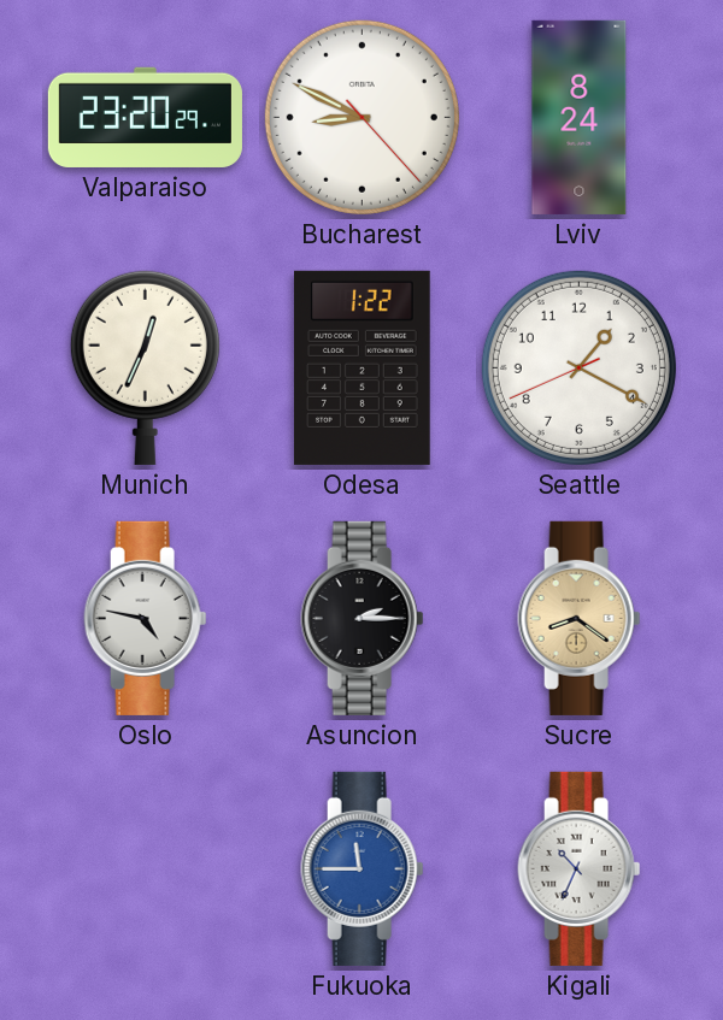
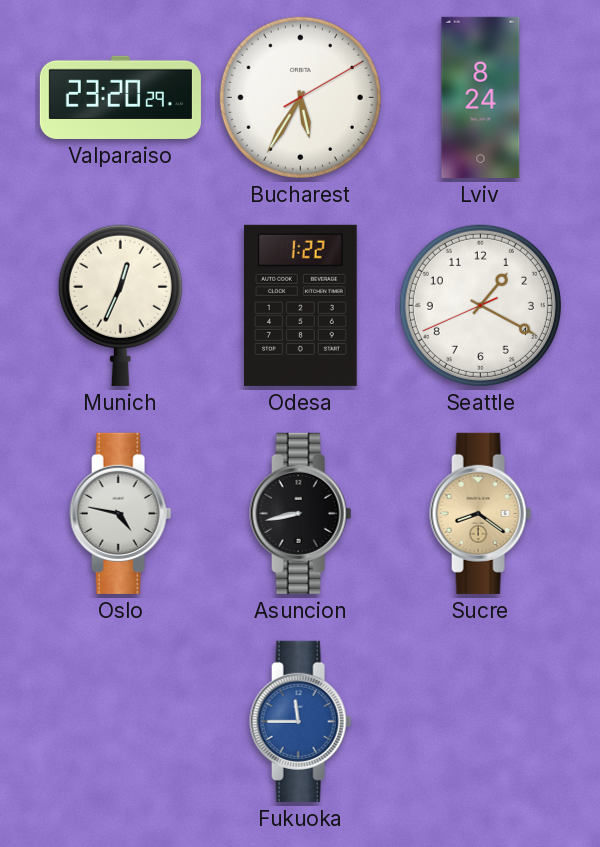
Bucharest: 8:49 -> 5:35
Asuncion: 2:15 -> 8:43
Kigali: 10:34 -> none
